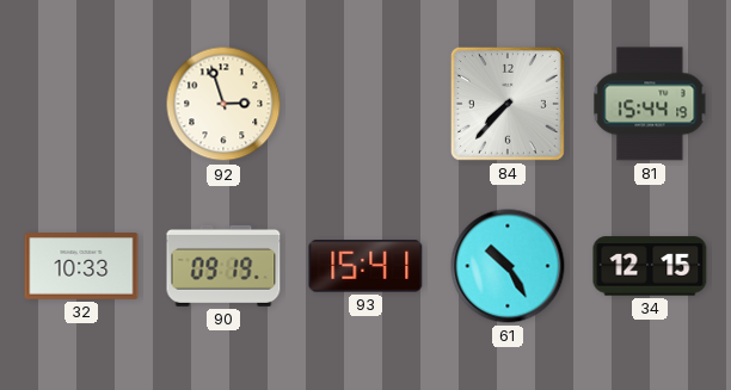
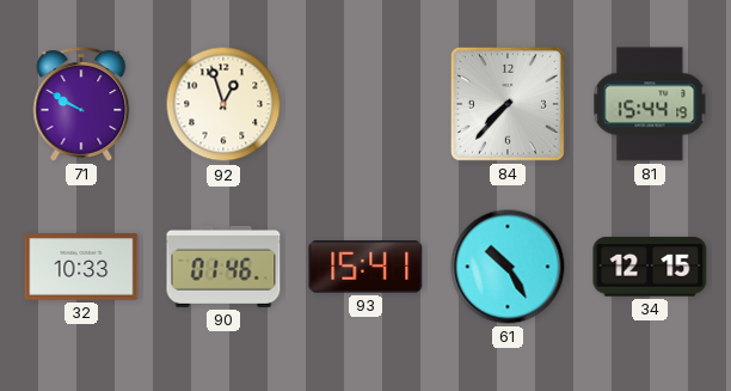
71: none -> 9:50
92: 2:57 -> 12:57
90: 09:19 -> 01:46
